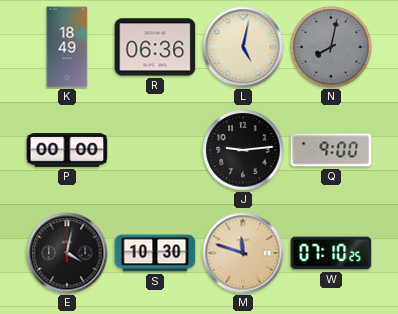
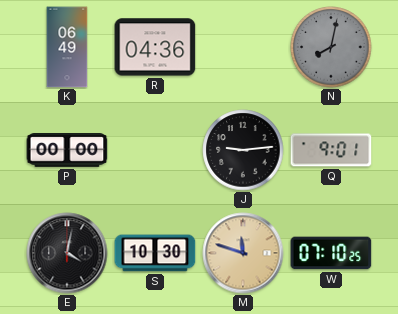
K: 18:49 -> 06:49
R: 06:36 -> 04:36
L: 5:02 -> none
Q: 9:00 -> 9:01
